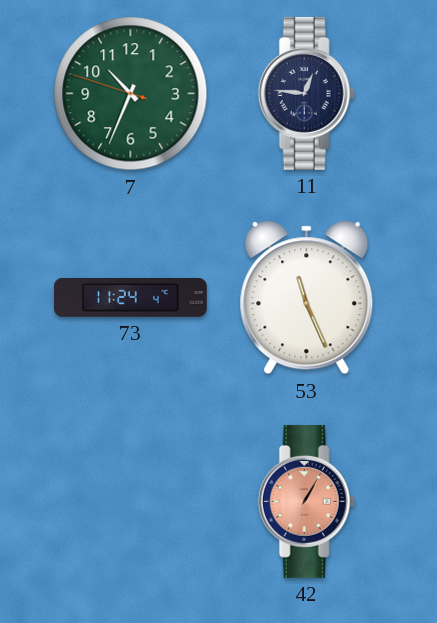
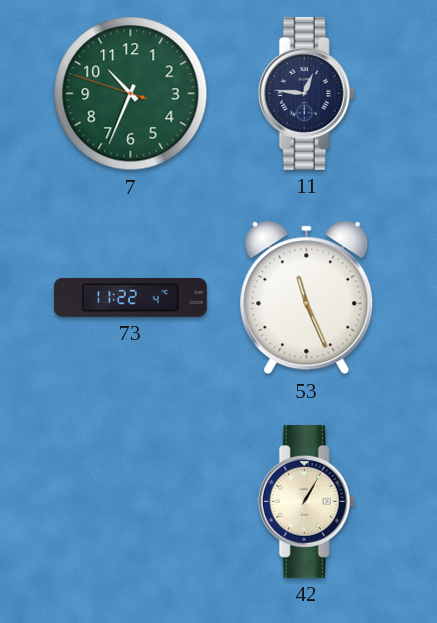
73: 11:24 -> 11:22
42 dial: salmon -> cream
